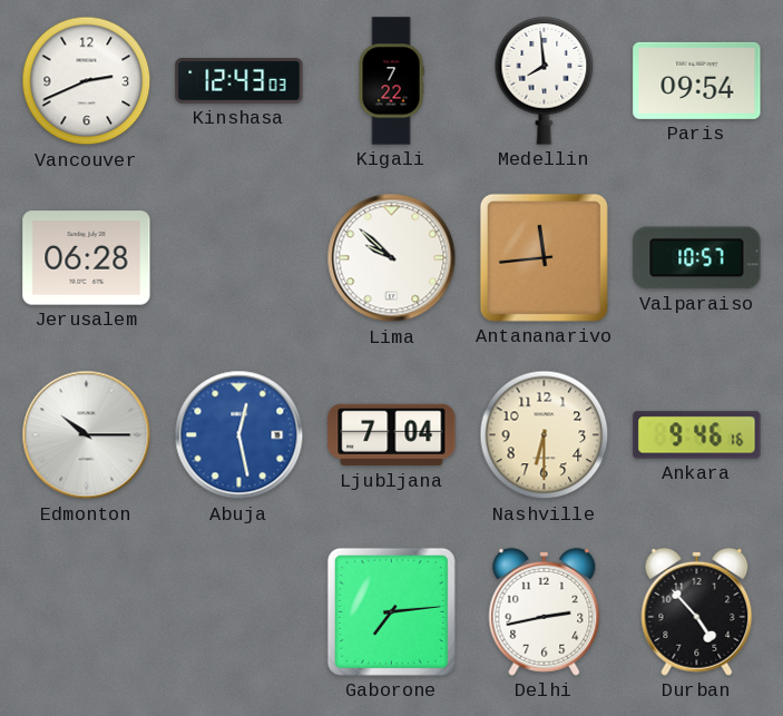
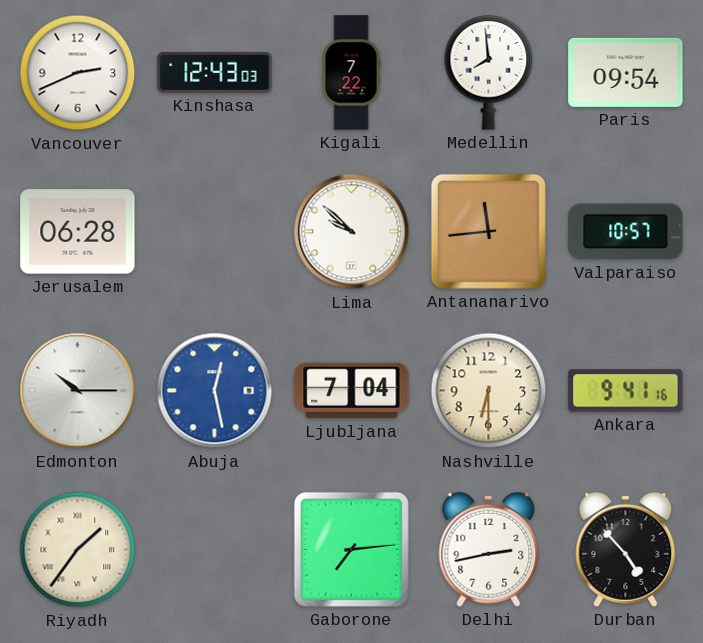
Ankara: 9:46 -> 9:41
Riyadh: none -> 1:36
